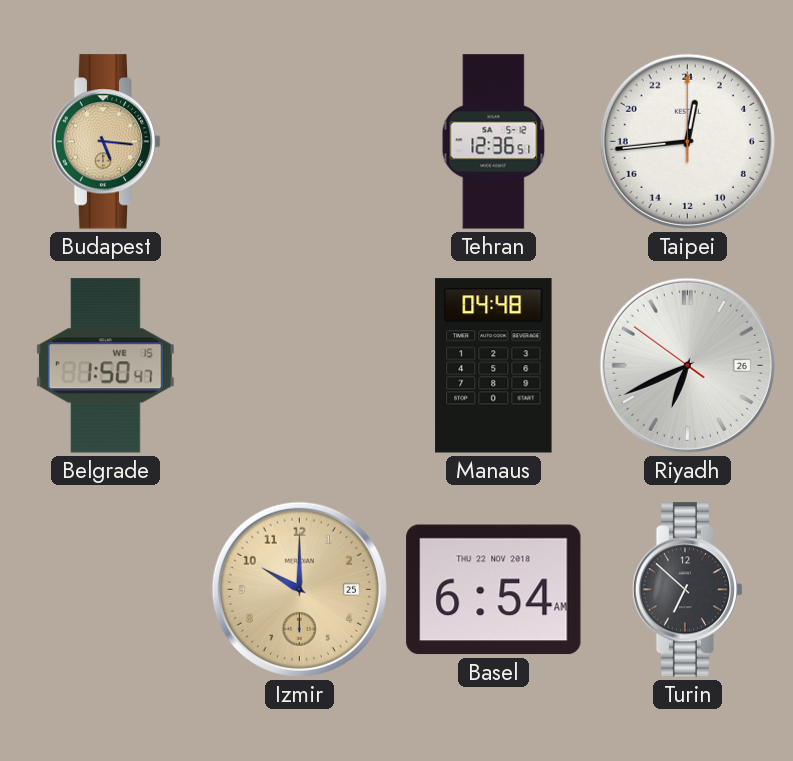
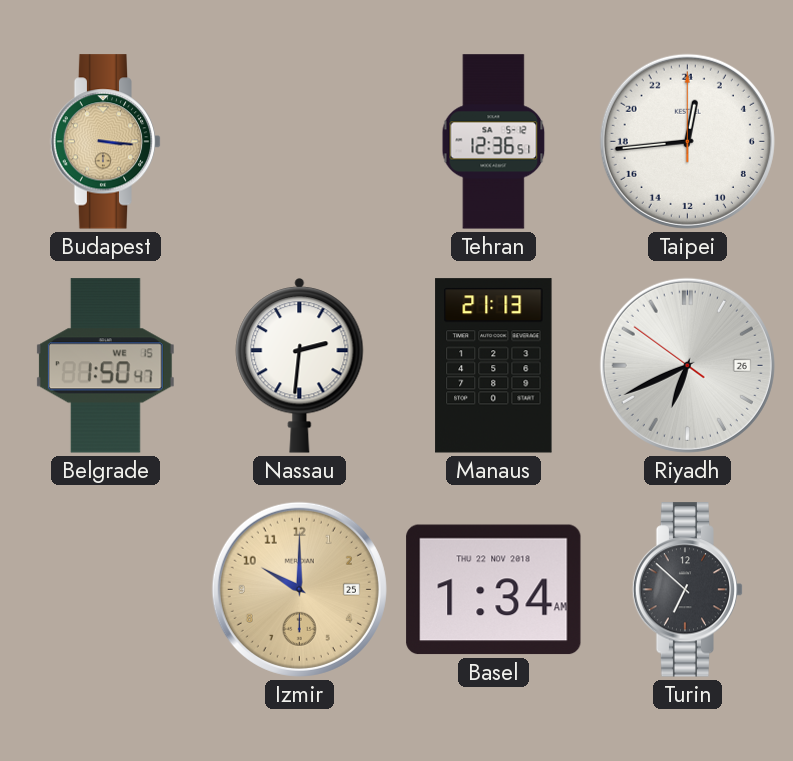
Budapest: 5:16 -> 3:16
Nassau: none -> 2:31
Manaus: 04:48 -> 21:13
Basel: 6:54 -> 1:34
